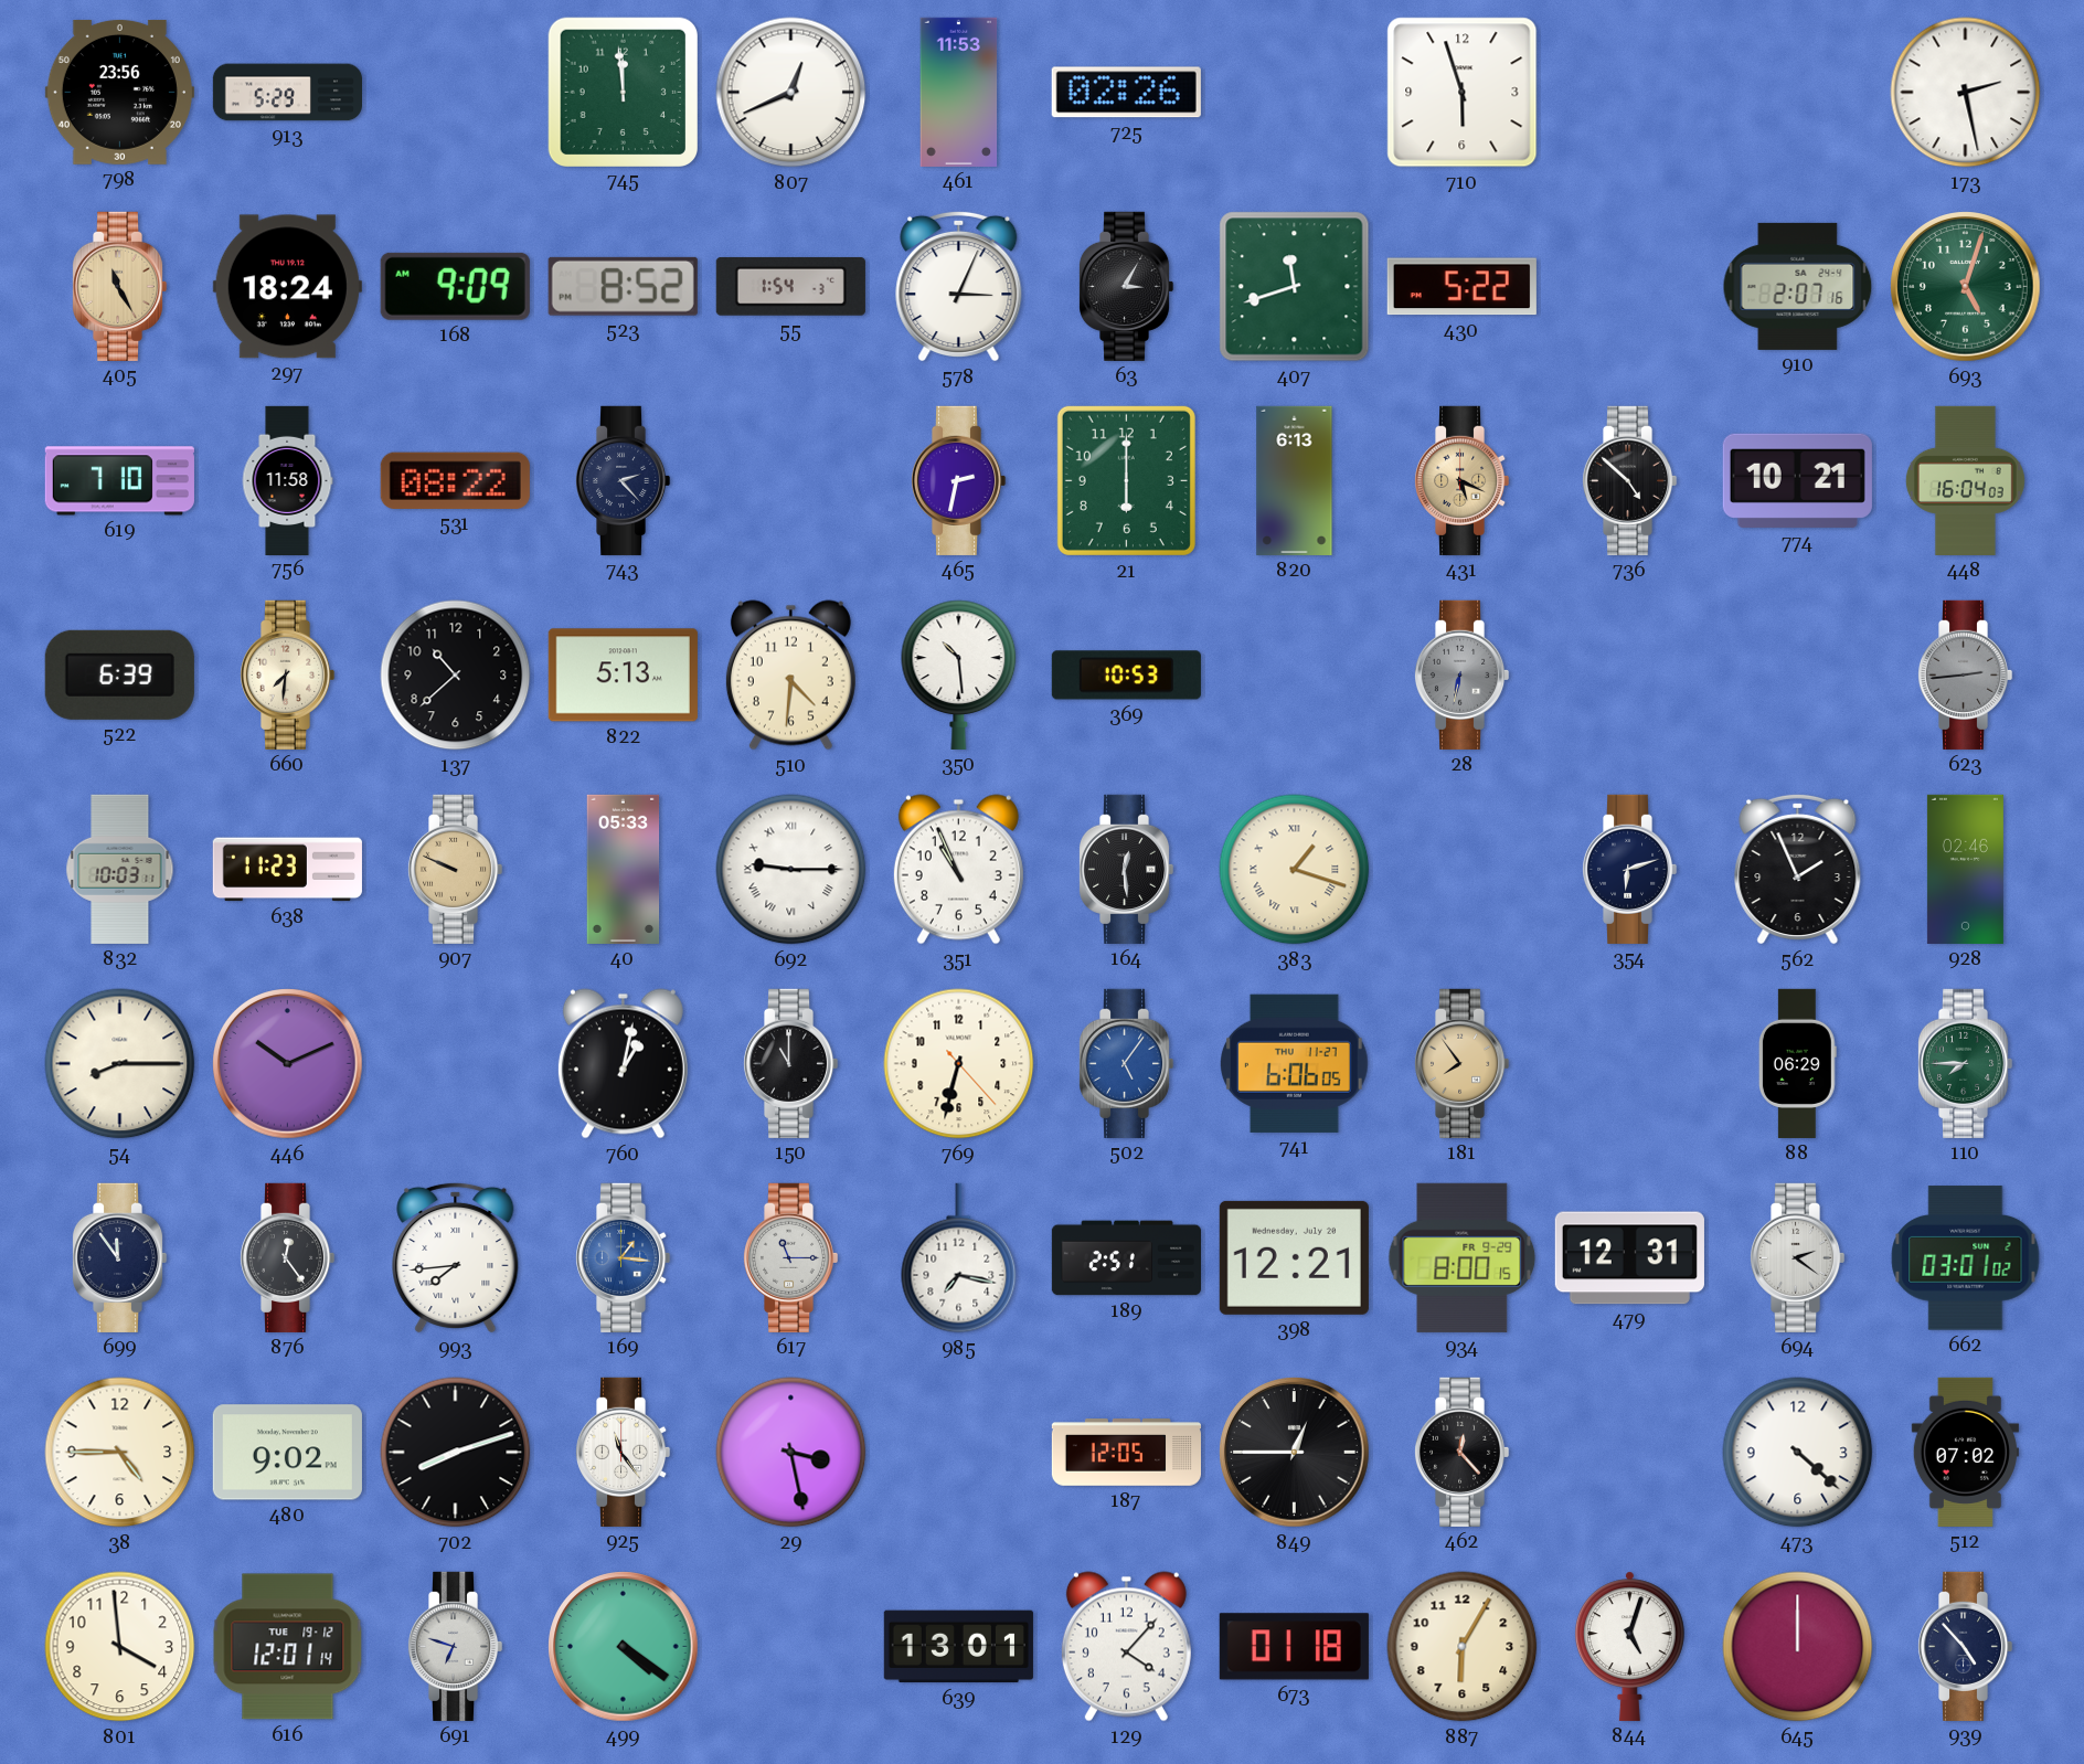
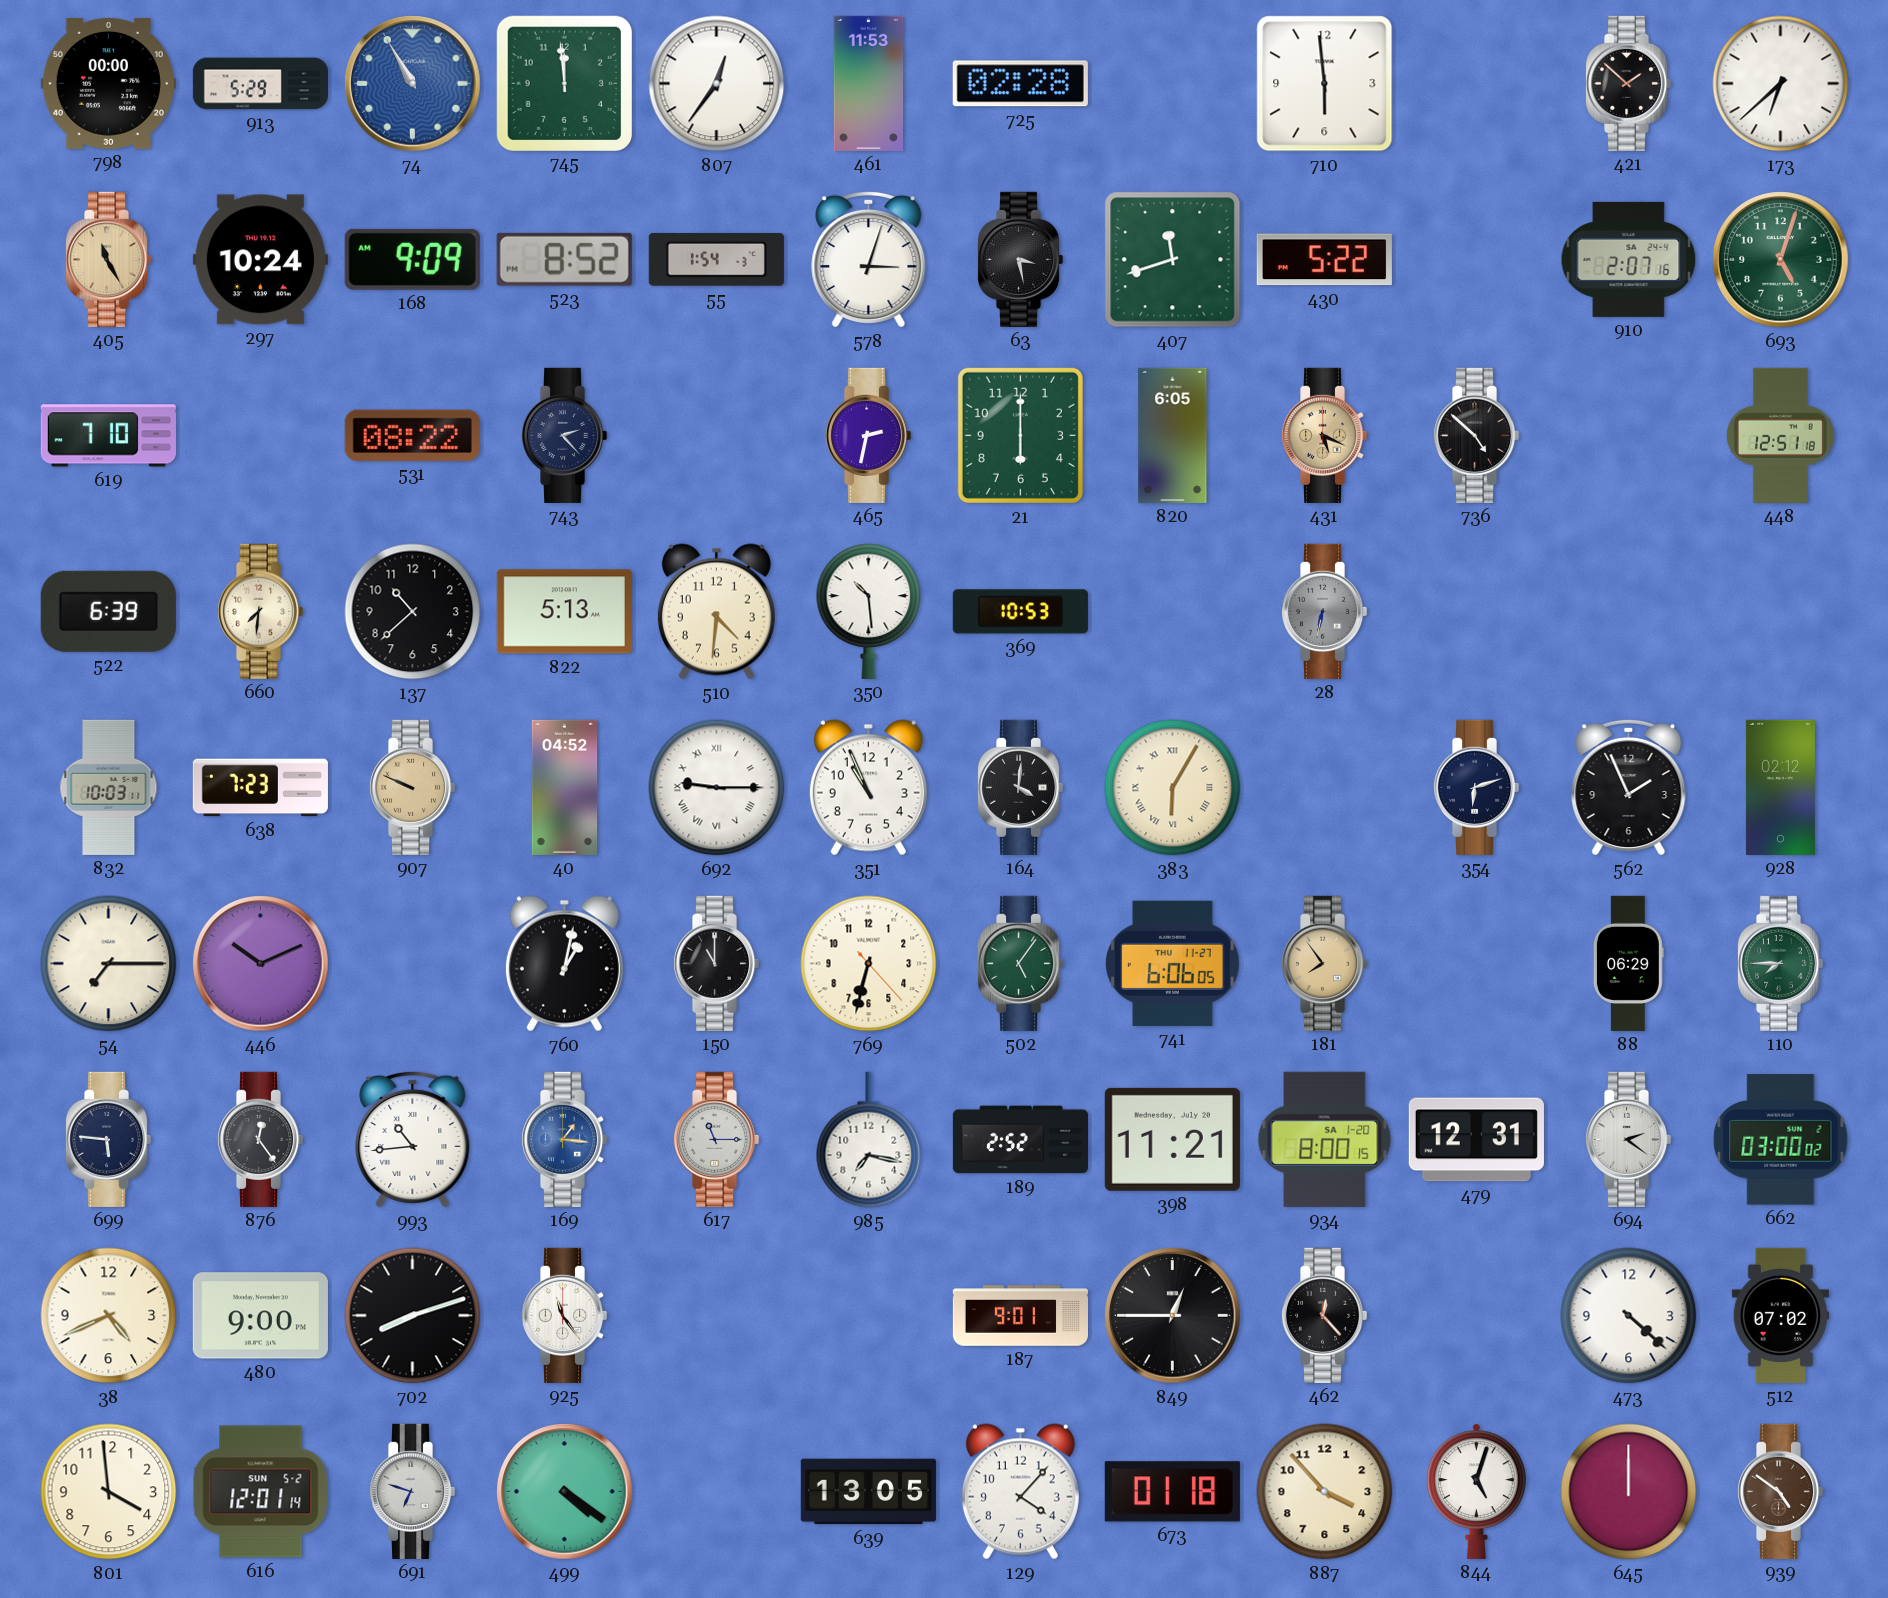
798: 23:56 -> 00:00
74: none -> 10:55
807: 12:41 -> 12:36
725: 02:26 -> 02:28
710: 5:57 -> 5:59
421: none -> 1:52
173: 2:28 -> 6:38
297: 18:24 -> 10:24
578: 3:04 -> 3:03
63: 3:05 -> 3:28
756: 11:58 -> none
820: 6:13 -> 6:05
774: 10:21 -> none
448: 16:04 -> 12:51
623: 2:44 -> none
638: 11:23 -> 7:23
40: 05:33 -> 04:52
164: 12:29 -> 4:01
383: 1:18 -> 6:05
928: 02:46 -> 02:12
54: 8:15 -> 7:15
502 dial: blue -> green
699: 11:54 -> 5:46
993: 7:44 -> 10:44
189: 2:51 -> 2:52
398: 12:21 -> 11:21
934 date: FR 9-29 -> SA 1-20
662: 03:01 -> 03:00
38: 4:45 -> 4:41
480: 9:02 -> 9:00
29: 3:28 -> none
187: 12:05 -> 9:01
616 date: TUE 19-12 -> SUN 5-2
639: 13:01 -> 13:05
887: 6:05 -> 3:53
939: 4:53 -> 4:51
939 dial: navy -> brown
